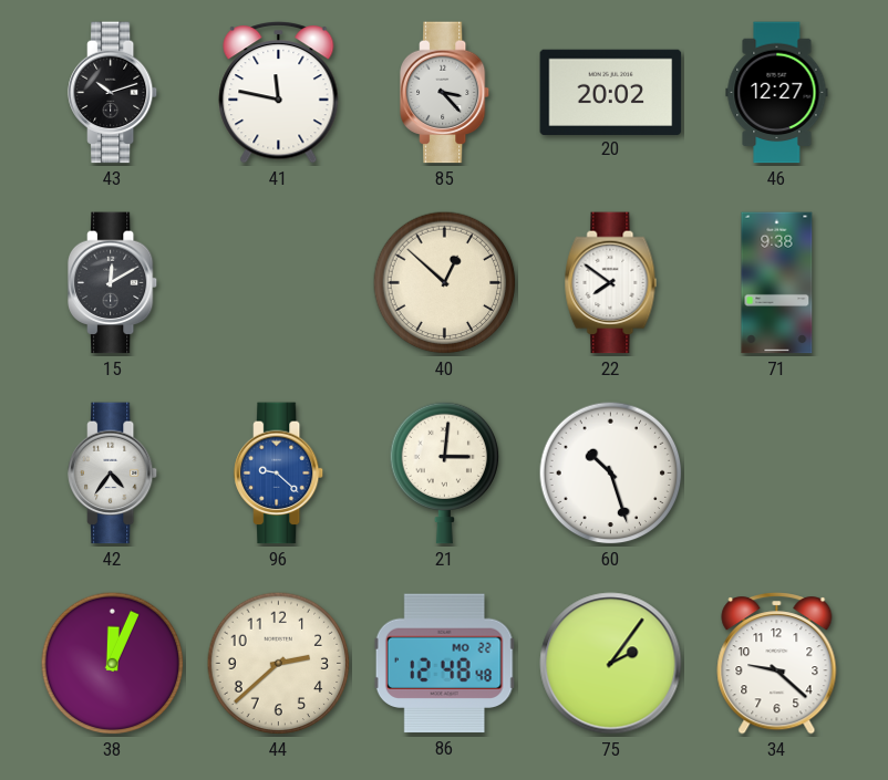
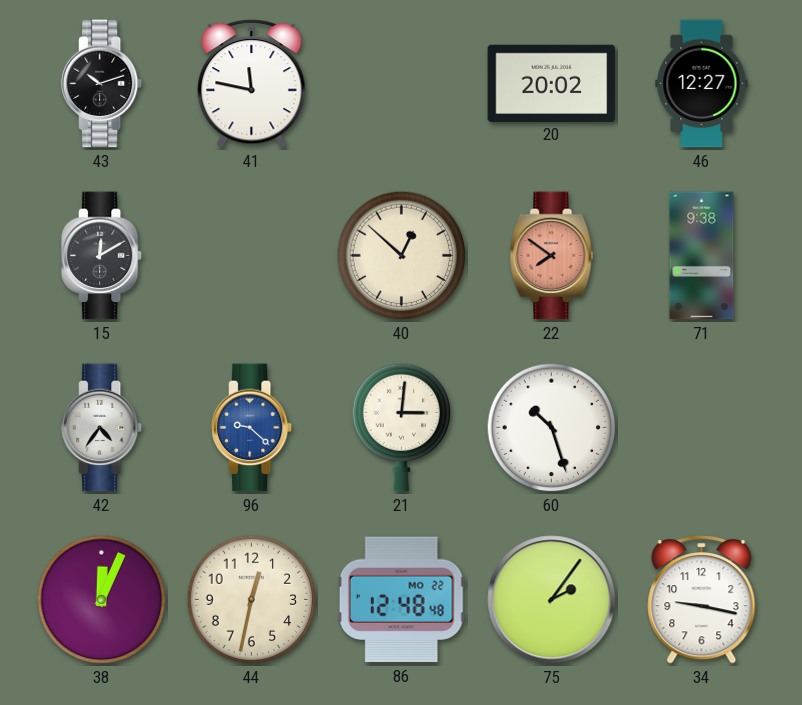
85: 3:23 -> none
22 dial: white -> salmon
44: 2:38 -> 12:32
34: 9:22 -> 9:17
